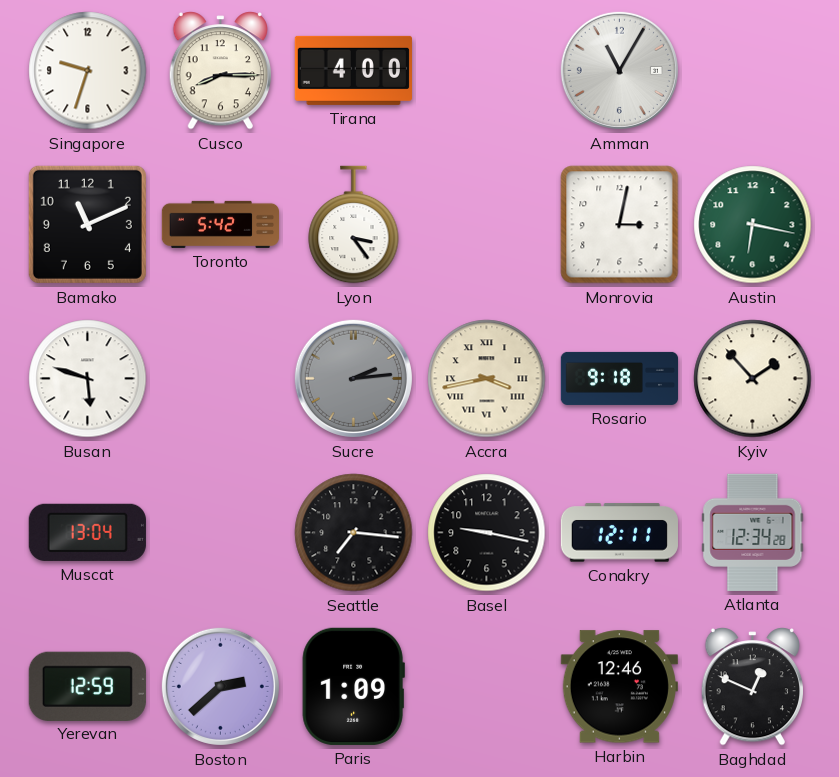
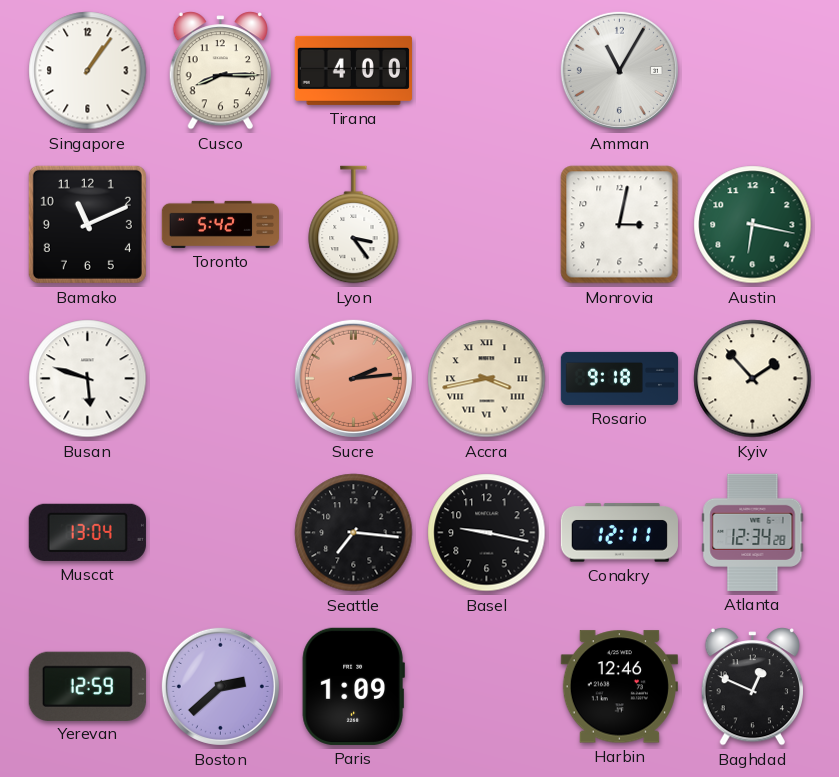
Singapore: 9:33 -> 1:06
Sucre dial: grey -> salmon
